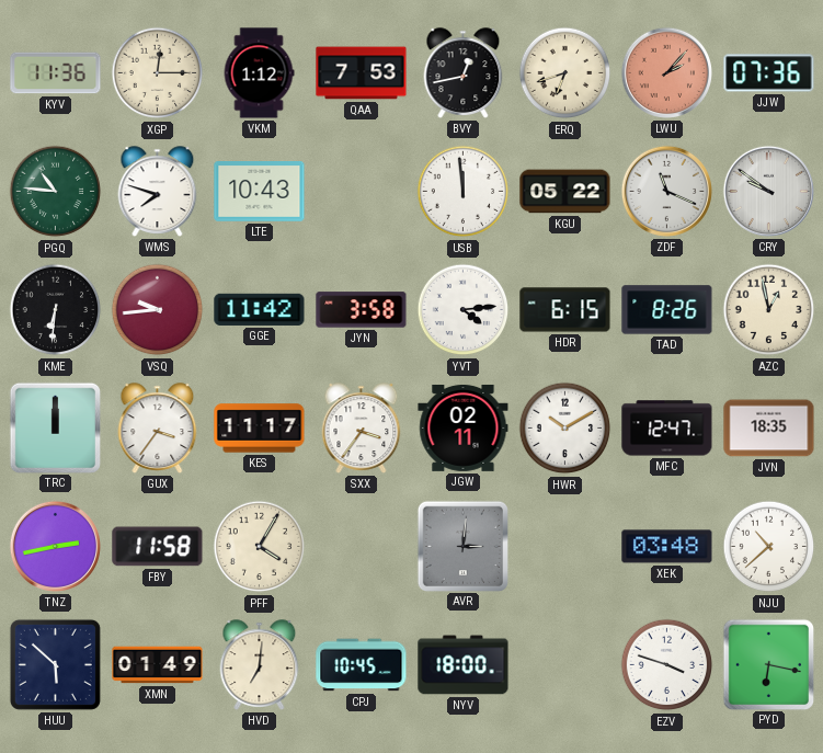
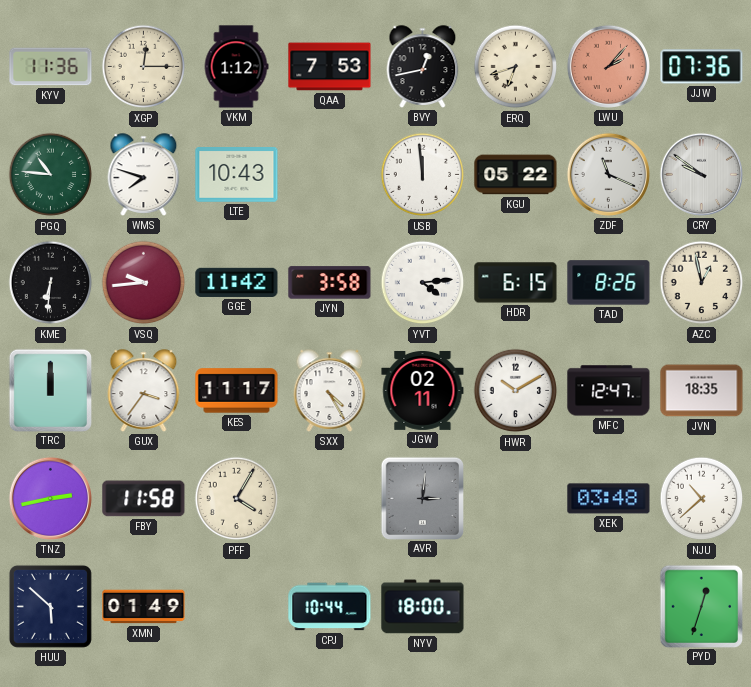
SXX: 3:36 -> 4:25
HVD: 7:01 -> none
CPJ: 10:45 -> 10:44
EZV: 3:48 -> none
PYD: 6:17 -> 12:33
